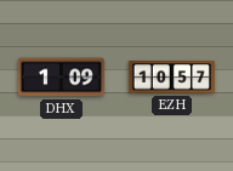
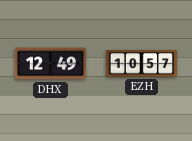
DHX: 1:09 -> 12:49
